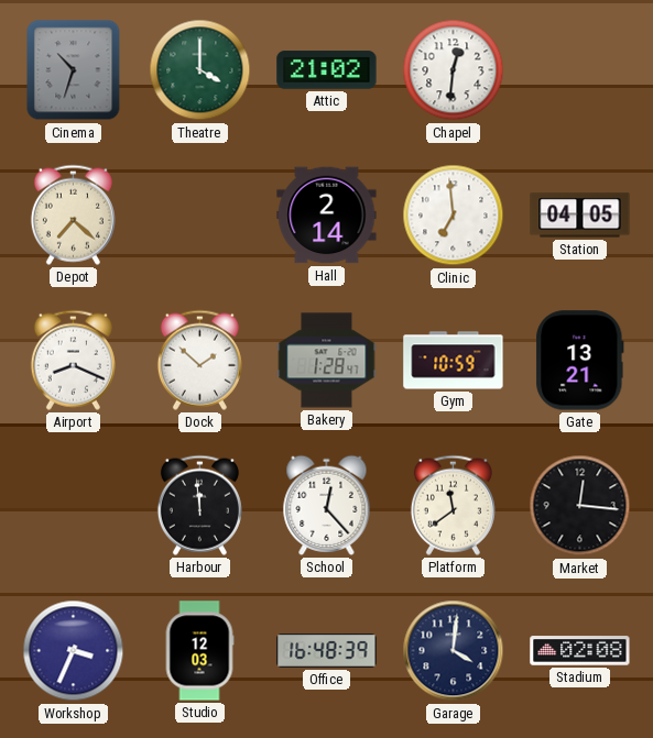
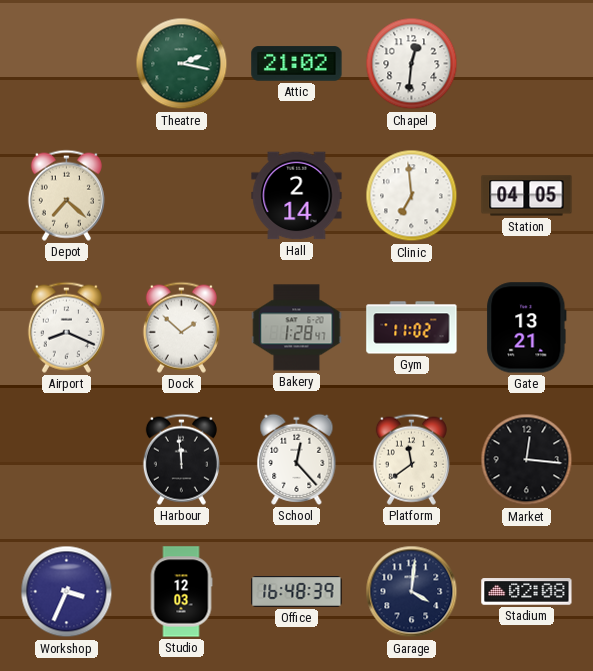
Cinema: 10:33 -> none
Theatre: 4:00 -> 2:17
Gym: 10:59 -> 11:02
